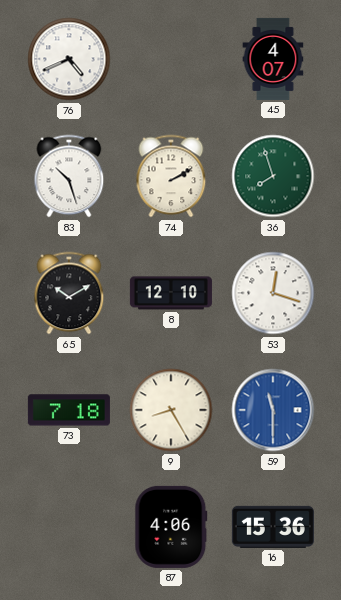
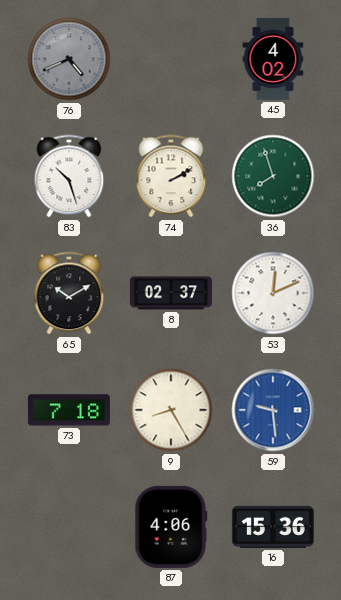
76 dial: white -> grey
45: 4:07 -> 4:02
8: 12:10 -> 02:37
53: 12:18 -> 12:11
59: 11:30 -> 9:29
